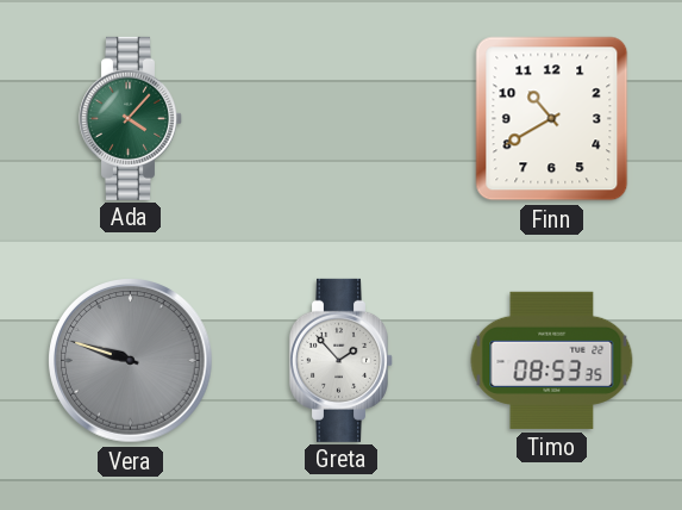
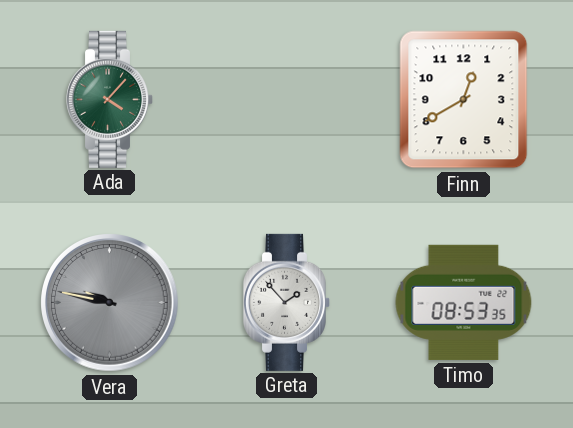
Finn: 10:40 -> 12:40
Vera: 9:48 -> 9:47
